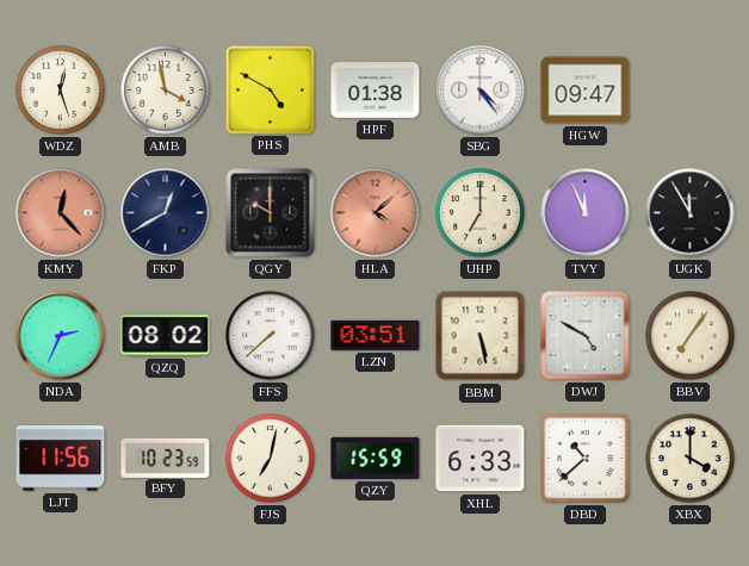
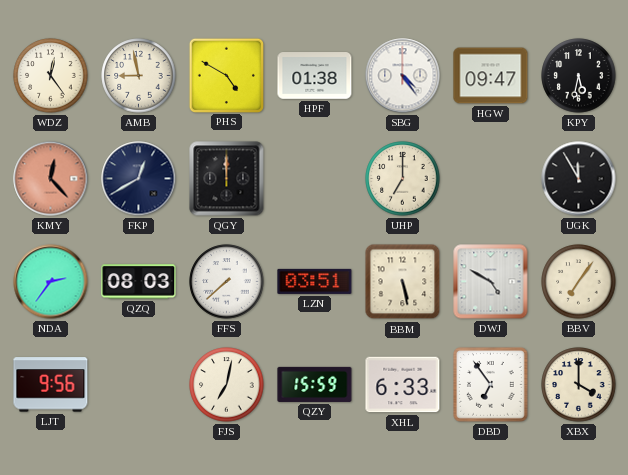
WDZ: 12:27 -> 12:24
AMB: 3:58 -> 8:58
KPY: none -> 5:32
QGY: 10:00 -> 12:00
HLA: 4:08 -> none
TVY: 11:56 -> none
NDA: 2:34 -> 2:36
QZQ: 08:02 -> 08:03
LJT: 11:56 -> 9:56
BFY: 10:23 -> none
DBD: 10:38 -> 6:54
